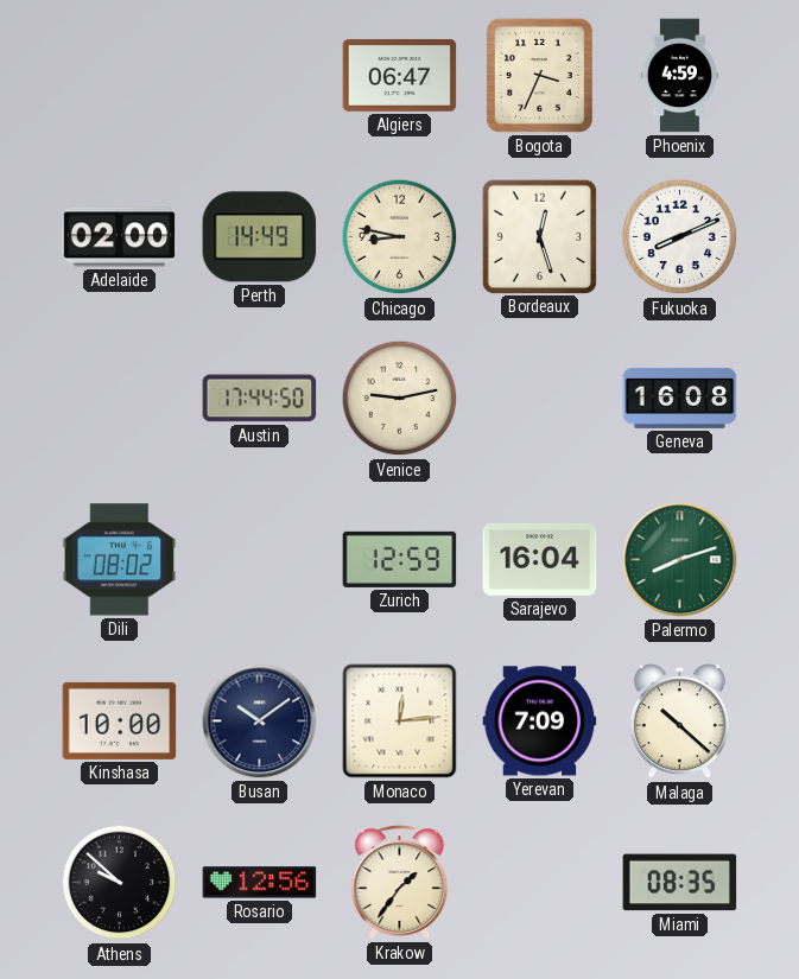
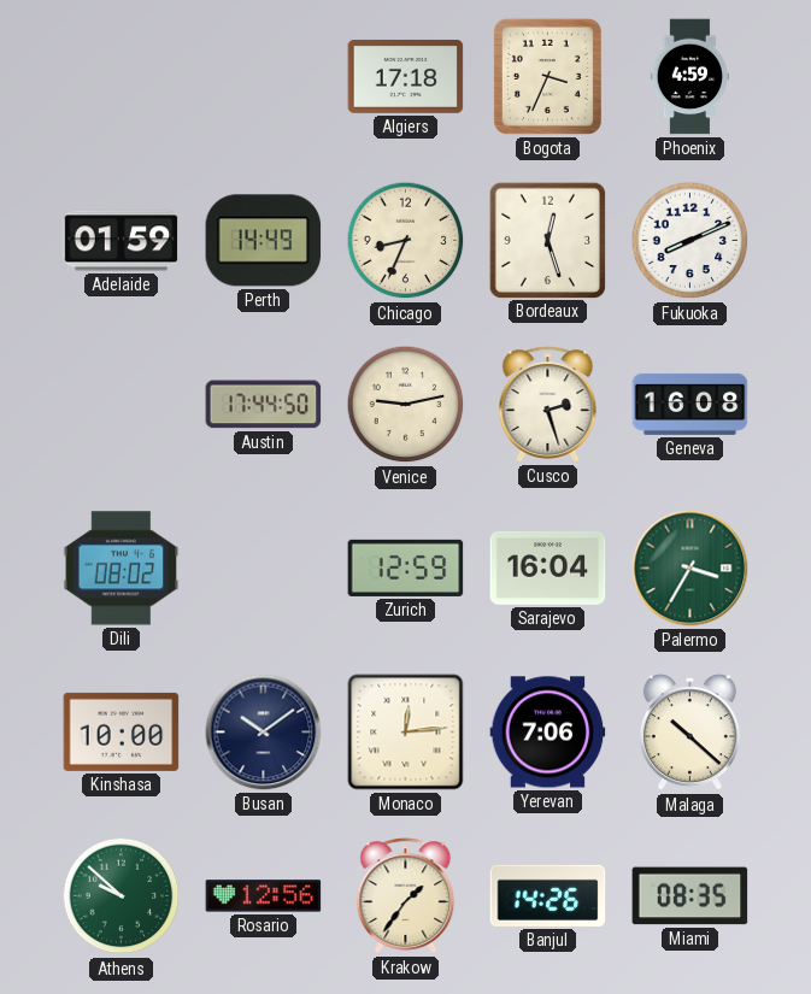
Algiers: 06:47 -> 17:18
Adelaide: 02:00 -> 01:59
Chicago: 8:47 -> 8:34
Cusco: none -> 2:27
Palermo: 8:12 -> 3:35
Yerevan: 7:09 -> 7:06
Athens dial: black -> green
Banjul: none -> 14:26
